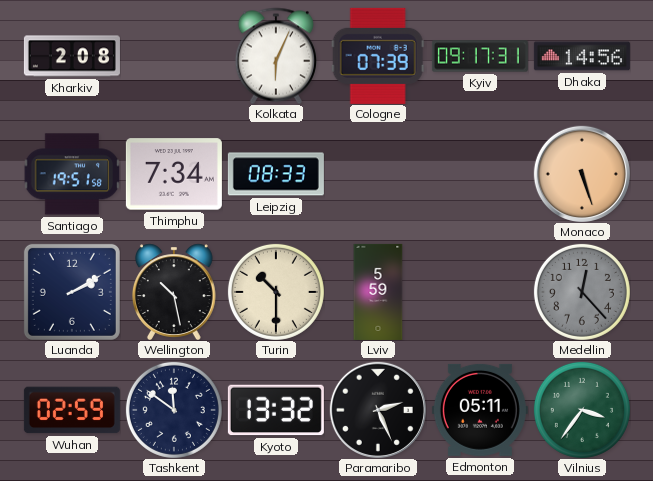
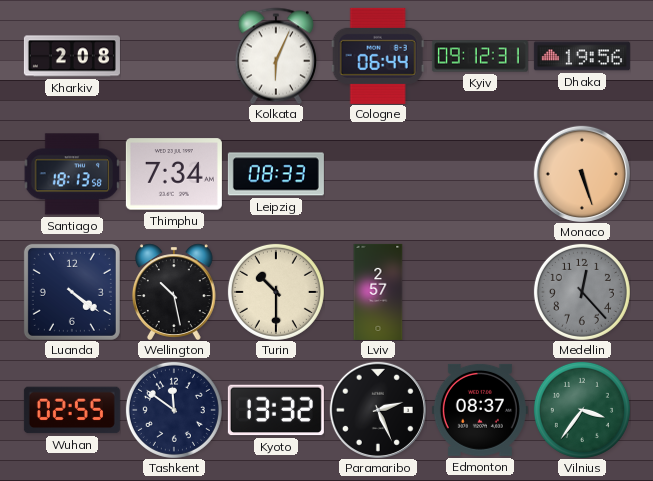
Cologne: 07:39 -> 06:44
Kyiv: 09:17 -> 09:12
Dhaka: 14:56 -> 19:56
Santiago: 19:51 -> 18:13
Luanda: 2:10 -> 4:21
Lviv: 5:59 -> 2:57
Wuhan: 02:59 -> 02:55
Edmonton: 05:11 -> 08:37
